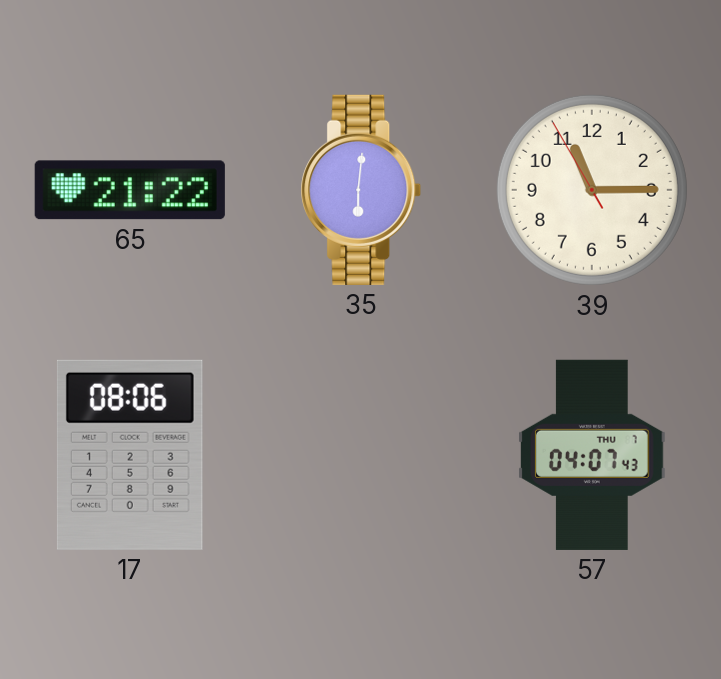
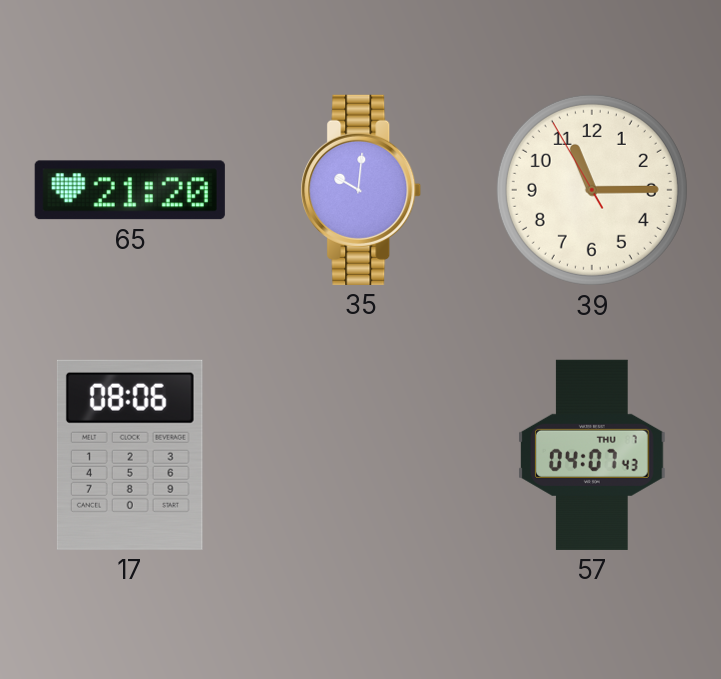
65: 21:22 -> 21:20
35: 6:01 -> 10:01
